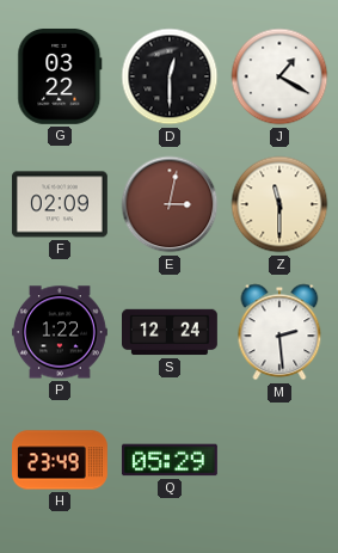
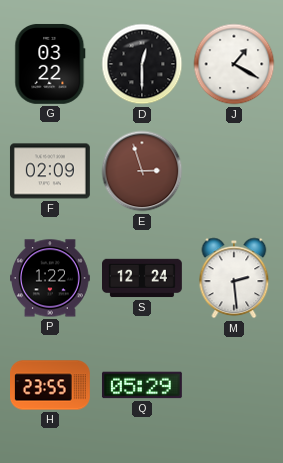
E: 3:02 -> 2:57
Z: 11:30 -> none
H: 23:49 -> 23:55
